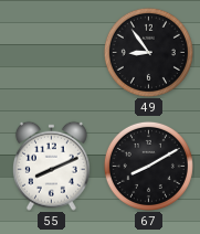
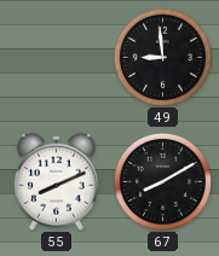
49: 8:54 -> 8:59
